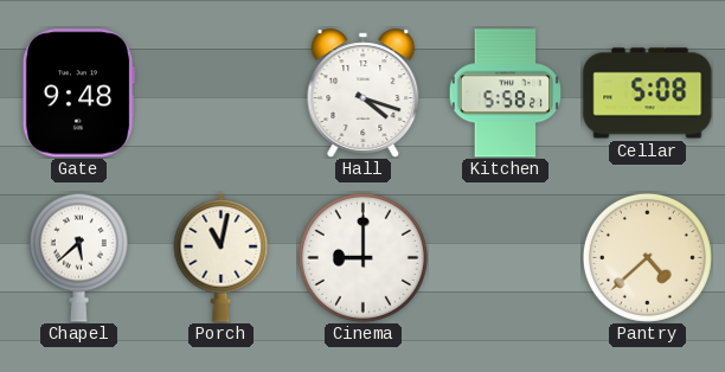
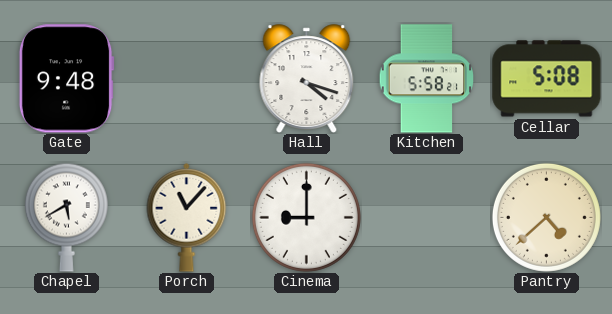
Chapel: 5:38 -> 5:40
Porch: 11:02 -> 11:07
